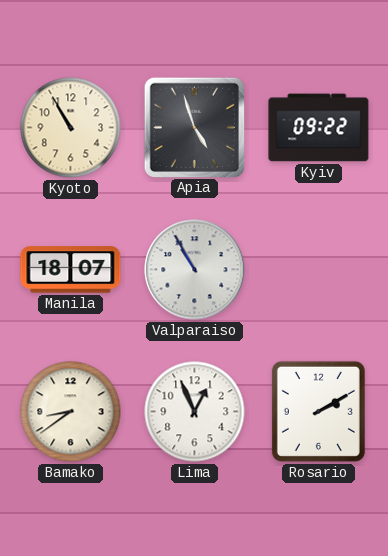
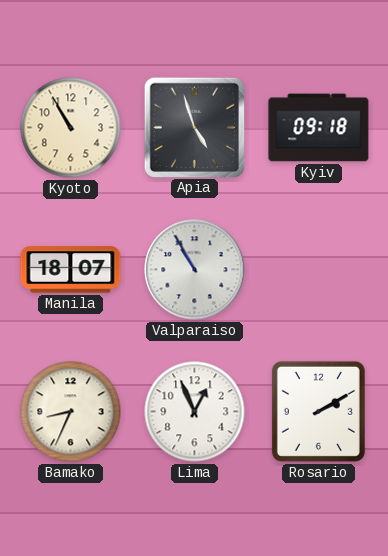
Kyiv: 09:22 -> 09:18
Bamako: 8:39 -> 8:34
